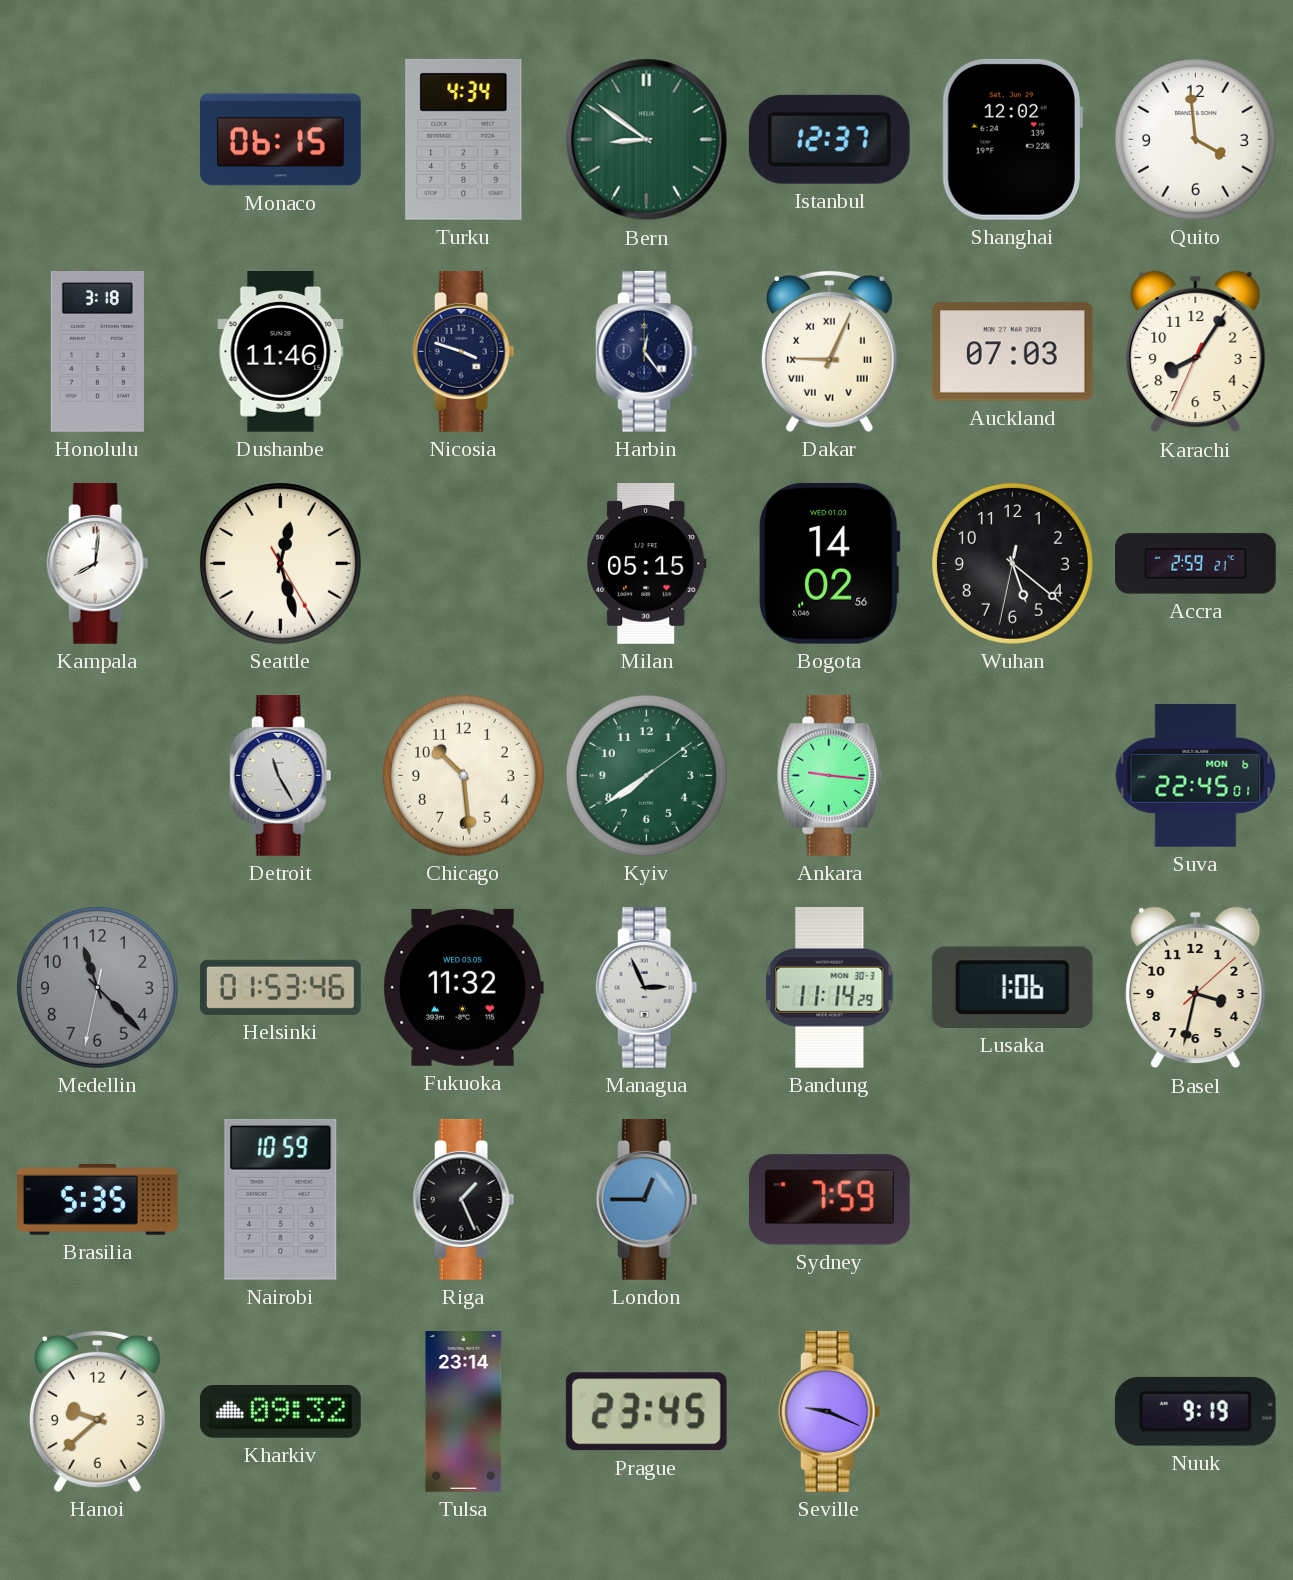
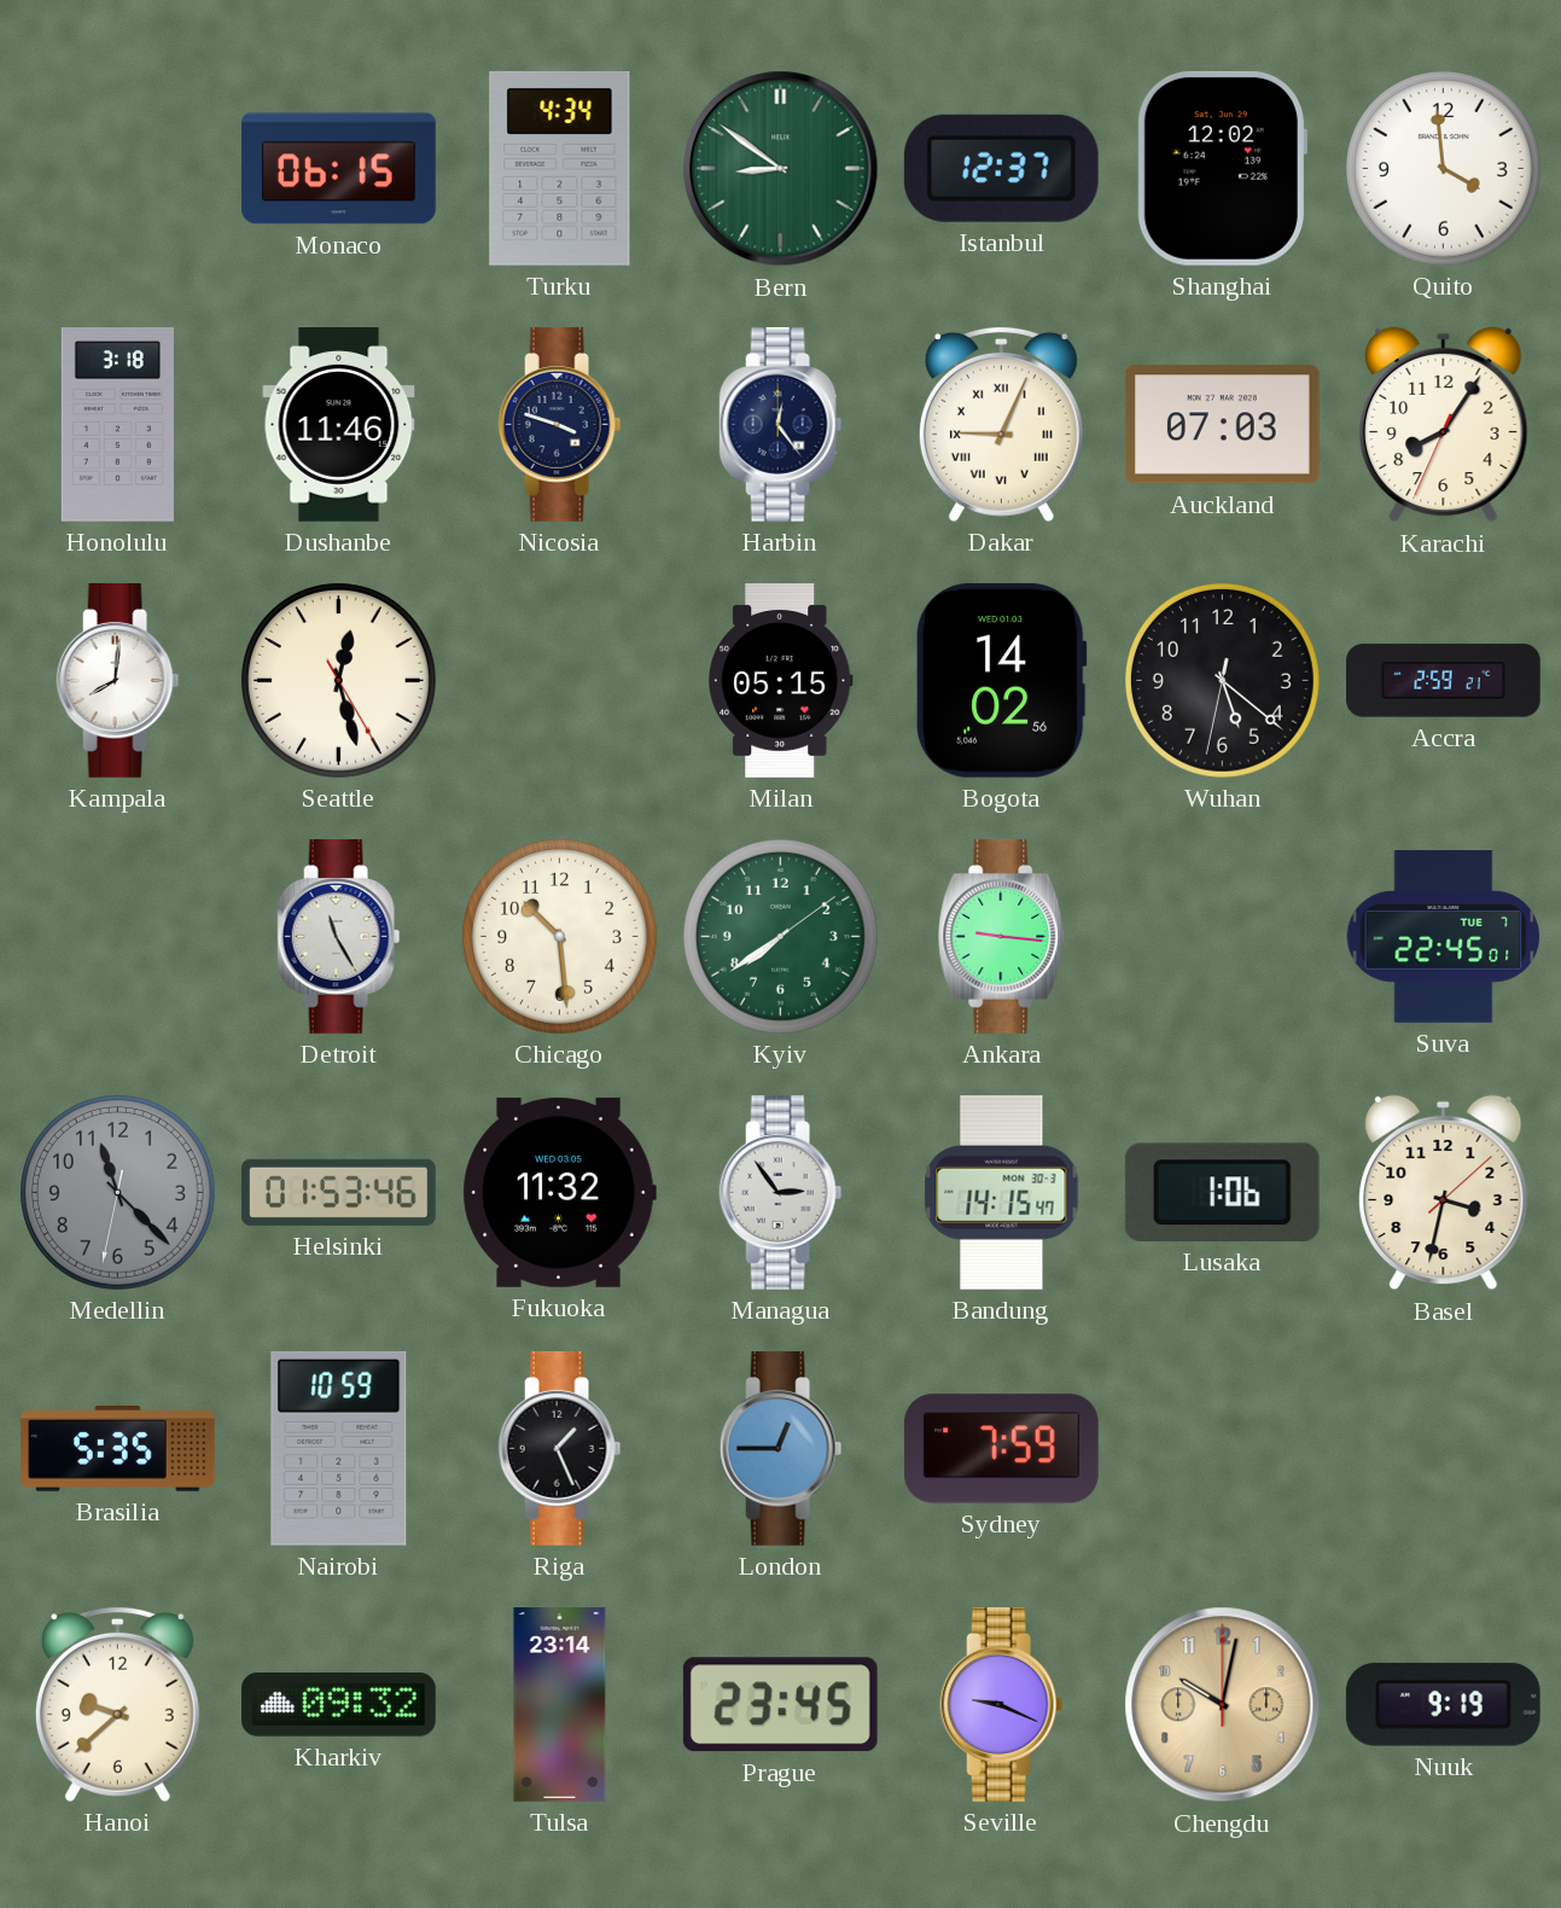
Suva date: MON 6 -> TUE 7
Managua: 2:56 -> 2:54
Bandung: 11:14 -> 14:15
Chengdu: none -> 10:02
